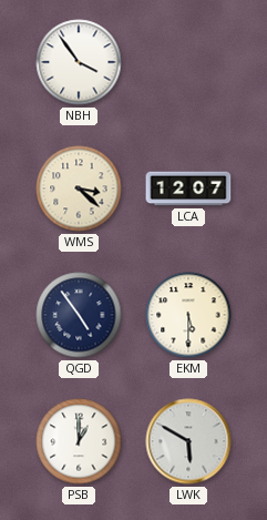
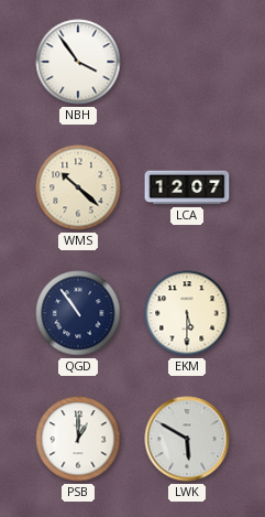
WMS: 3:22 -> 10:22
QGD: 4:54 -> 10:54
